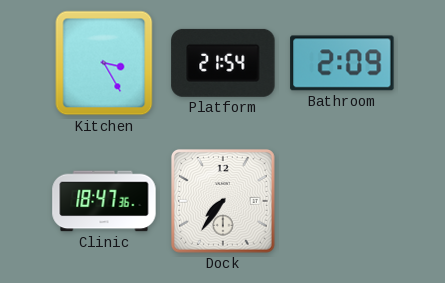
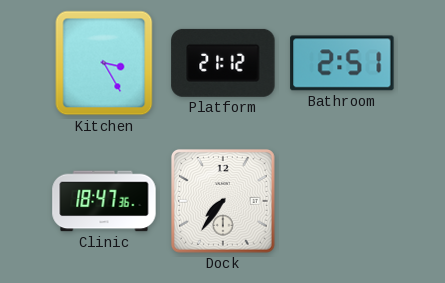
Platform: 21:54 -> 21:12
Bathroom: 2:09 -> 2:51
